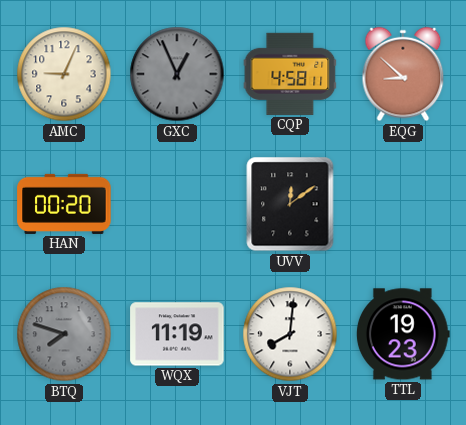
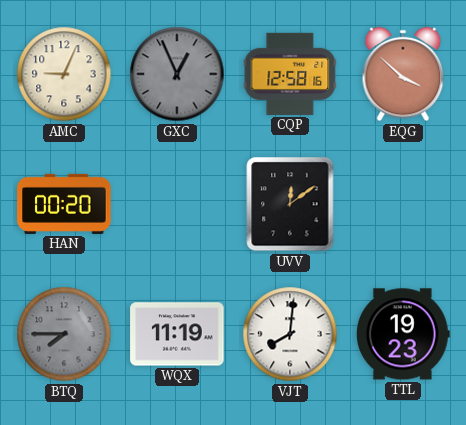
CQP: 4:58 -> 12:58
EQG: 8:52 -> 3:52
BTQ: 7:48 -> 7:45
